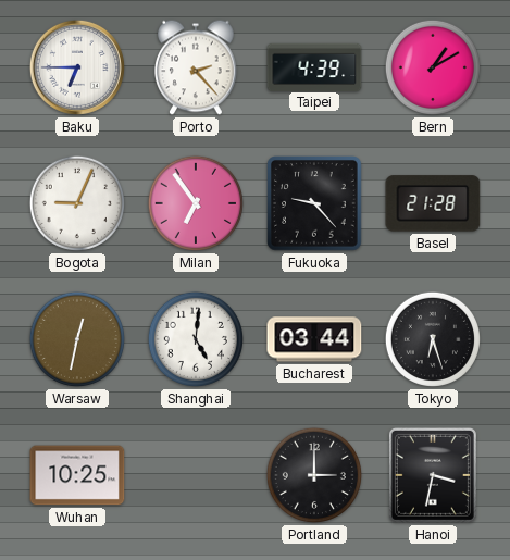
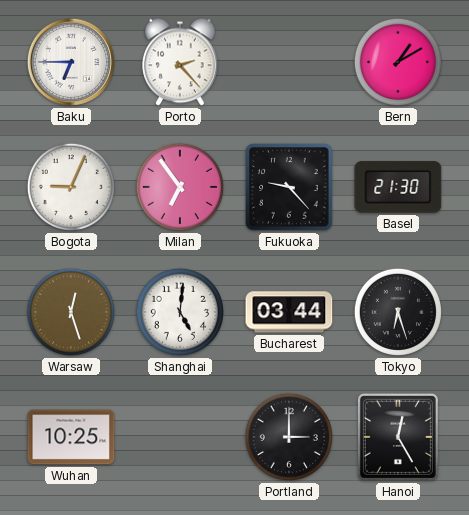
Taipei: 4:39 -> none
Basel: 21:28 -> 21:30
Warsaw: 12:32 -> 12:27
Hanoi: 3:32 -> 12:25
